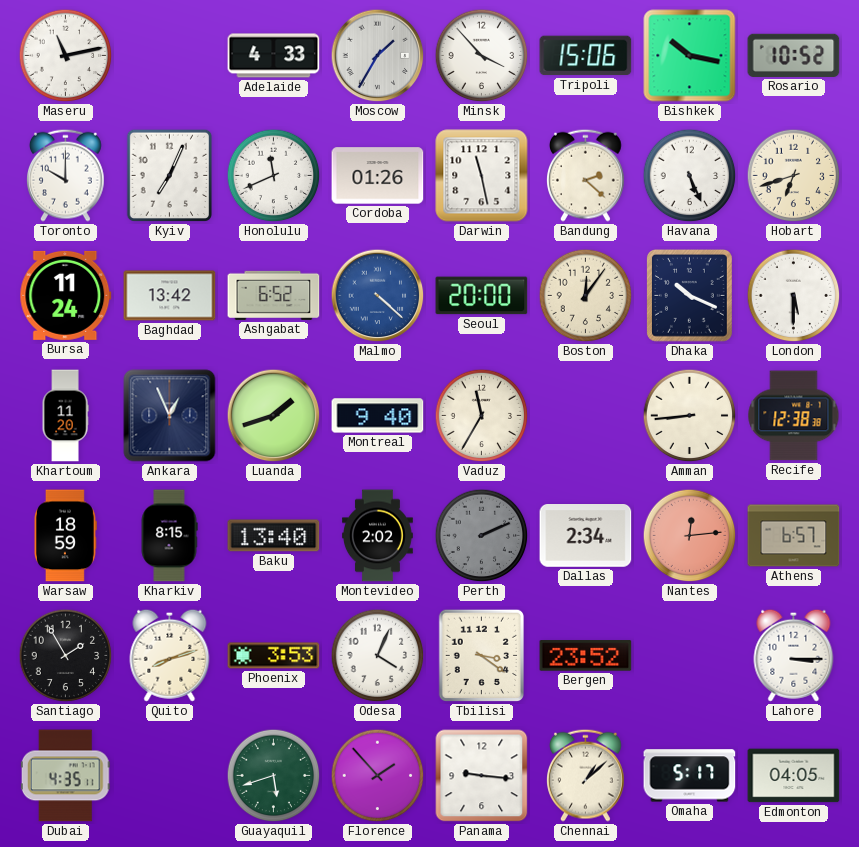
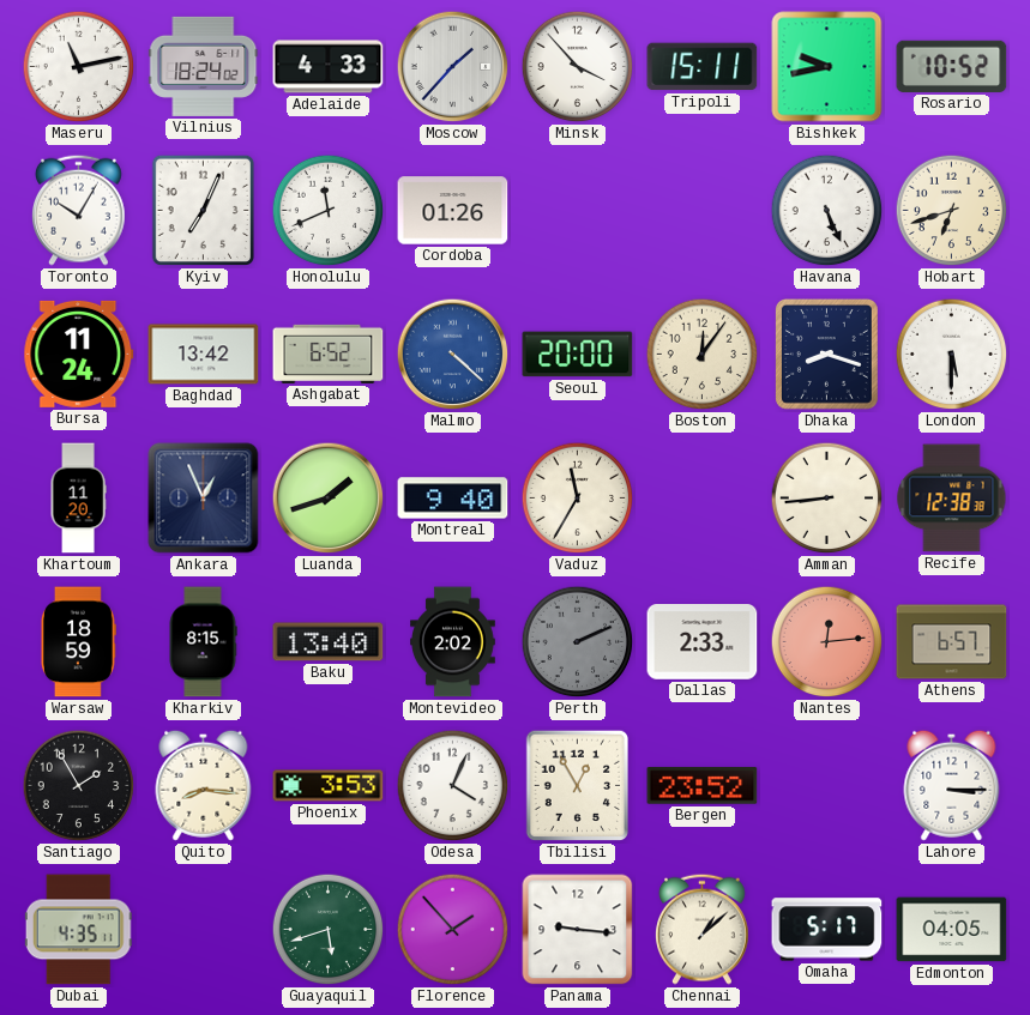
Vilnius: none -> 18:24
Moscow: 1:35 -> 1:37
Tripoli: 15:06 -> 15:11
Bishkek: 10:17 -> 9:43
Toronto: 10:00 -> 10:05
Darwin: 11:28 -> none
Bandung: 2:22 -> none
Dhaka: 10:19 -> 8:18
Dallas: 2:34 -> 2:33
Quito: 8:12 -> 8:16
Tbilisi: 3:21 -> 12:55
